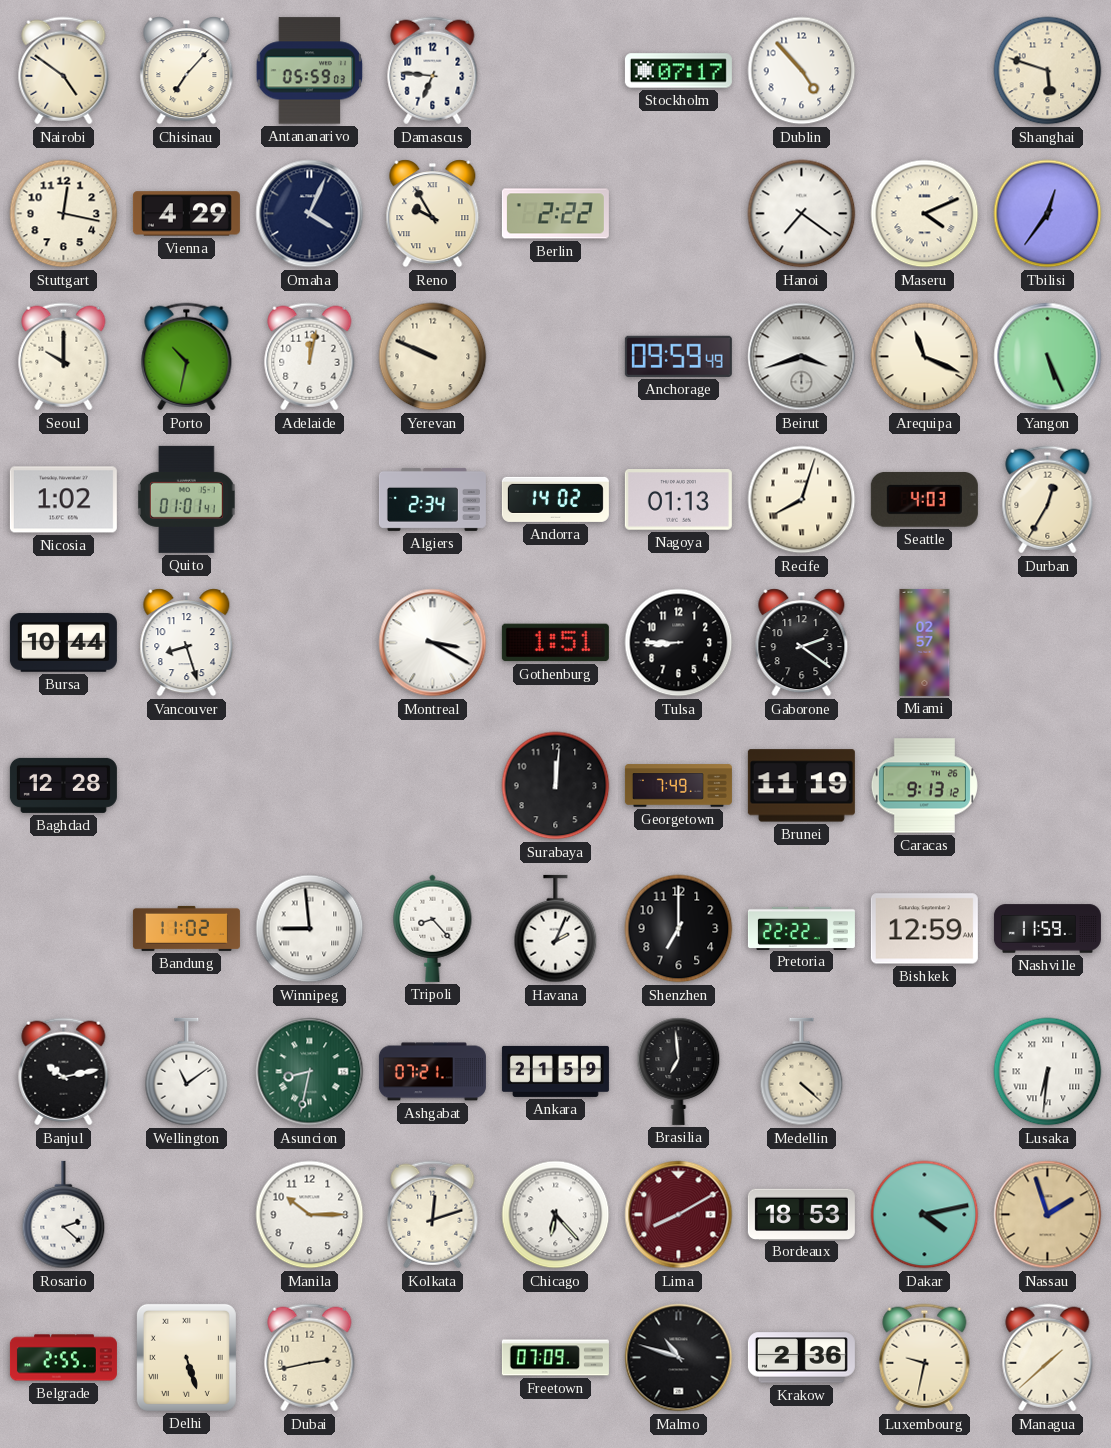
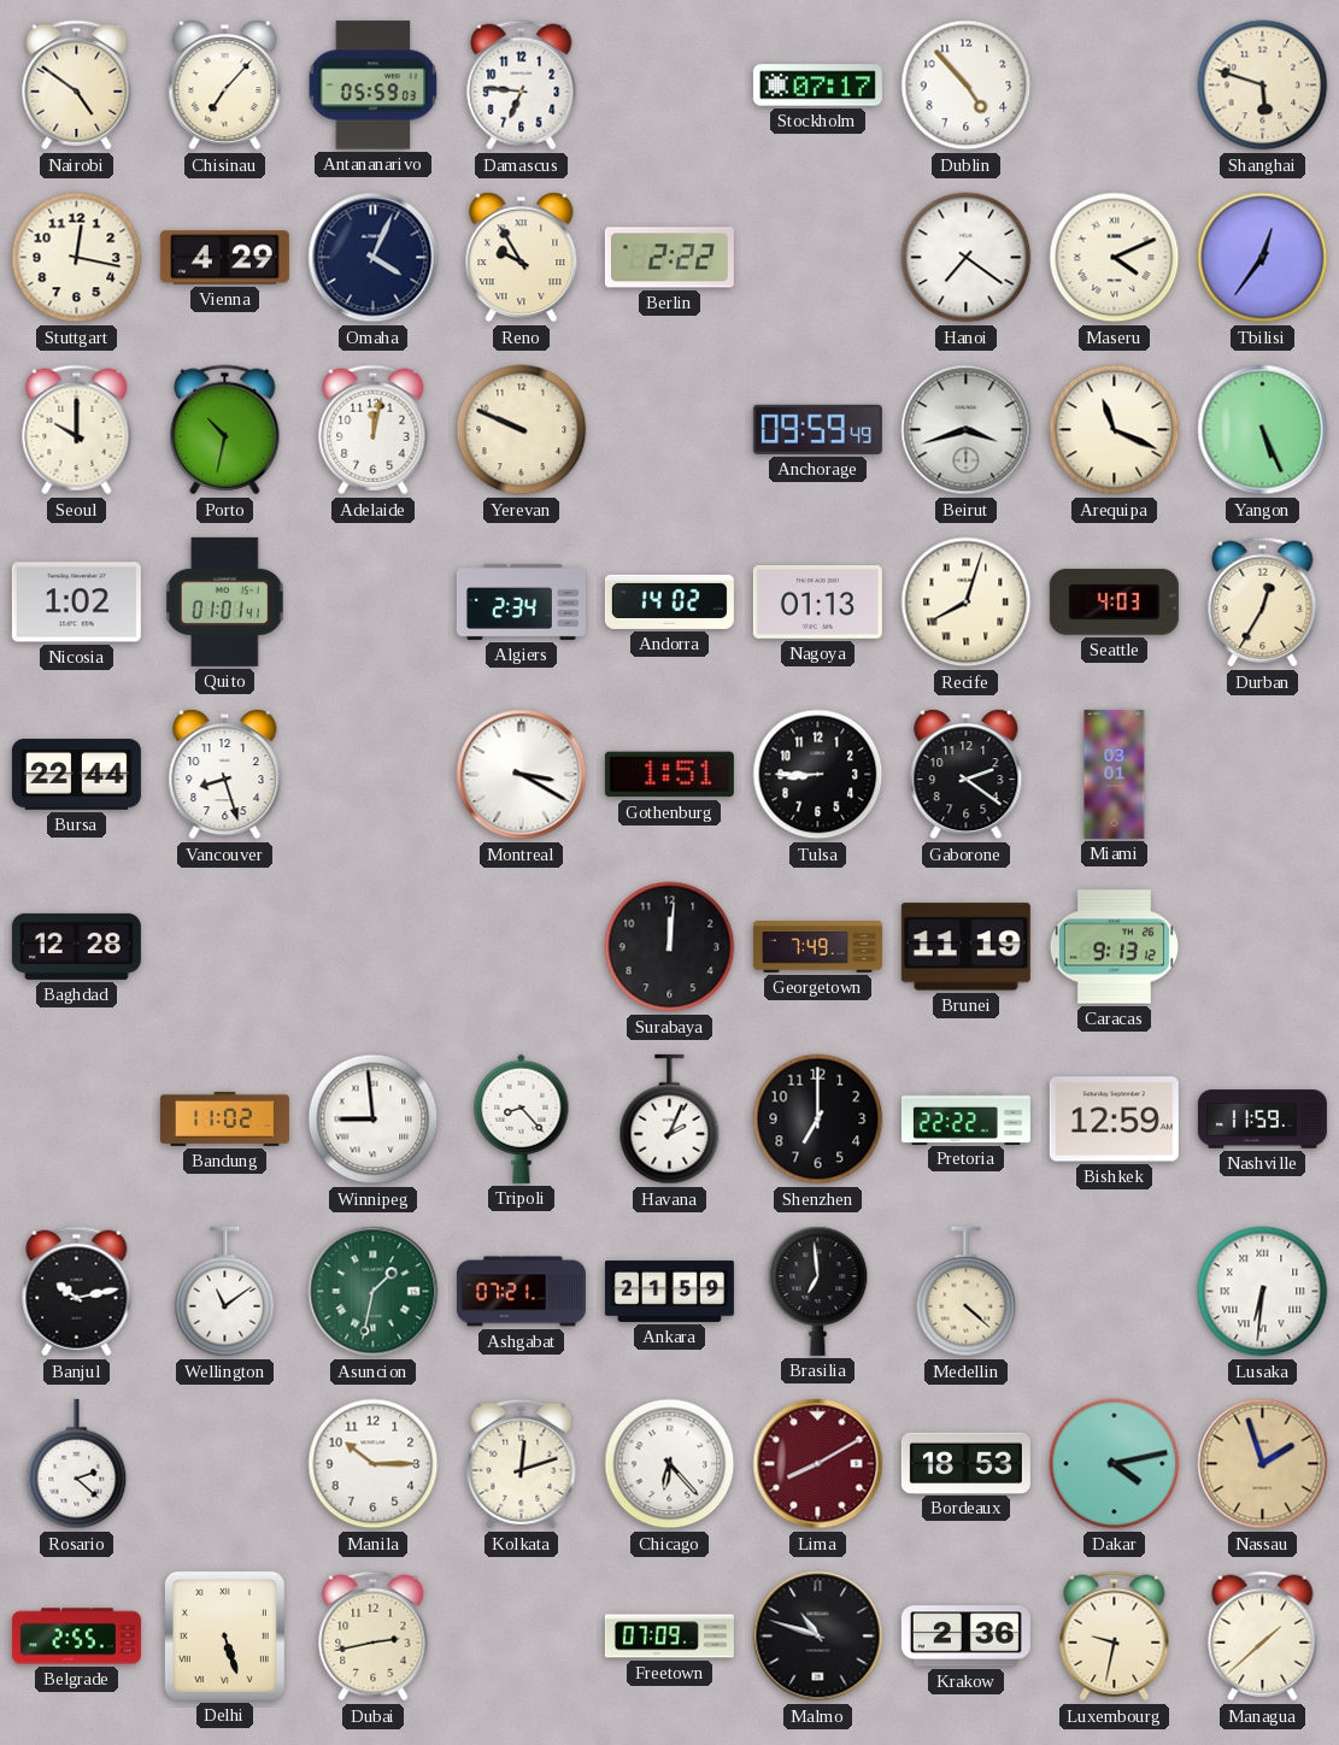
Bursa: 10:44 -> 22:44
Miami: 02:57 -> 03:01
Asuncion: 8:32 -> 1:32
